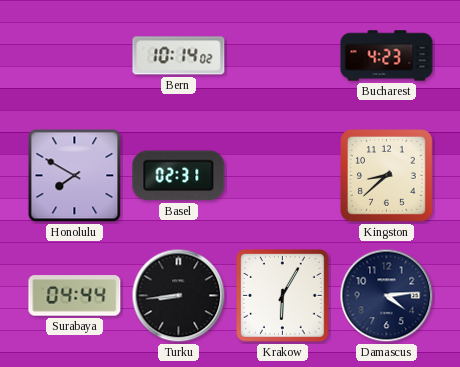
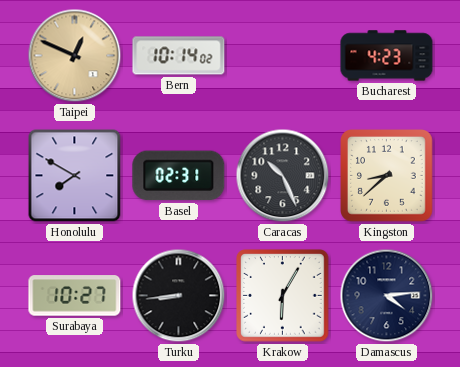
Taipei: none -> 12:49
Caracas: none -> 10:26
Surabaya: 04:44 -> 10:27
